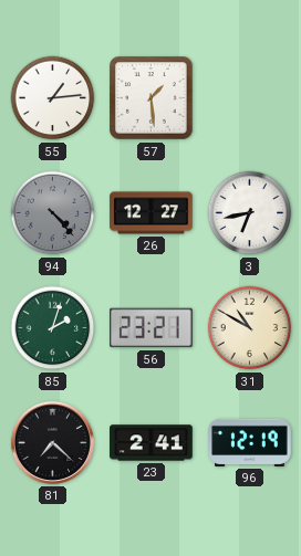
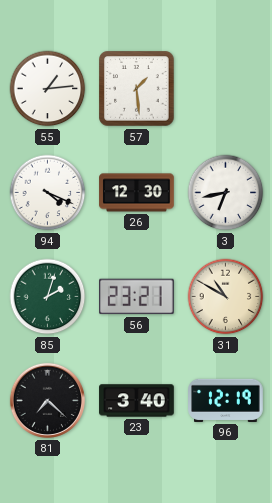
94: 4:23 -> 4:19
94 dial: grey -> white
26: 12:27 -> 12:30
23: 2:41 -> 3:40
